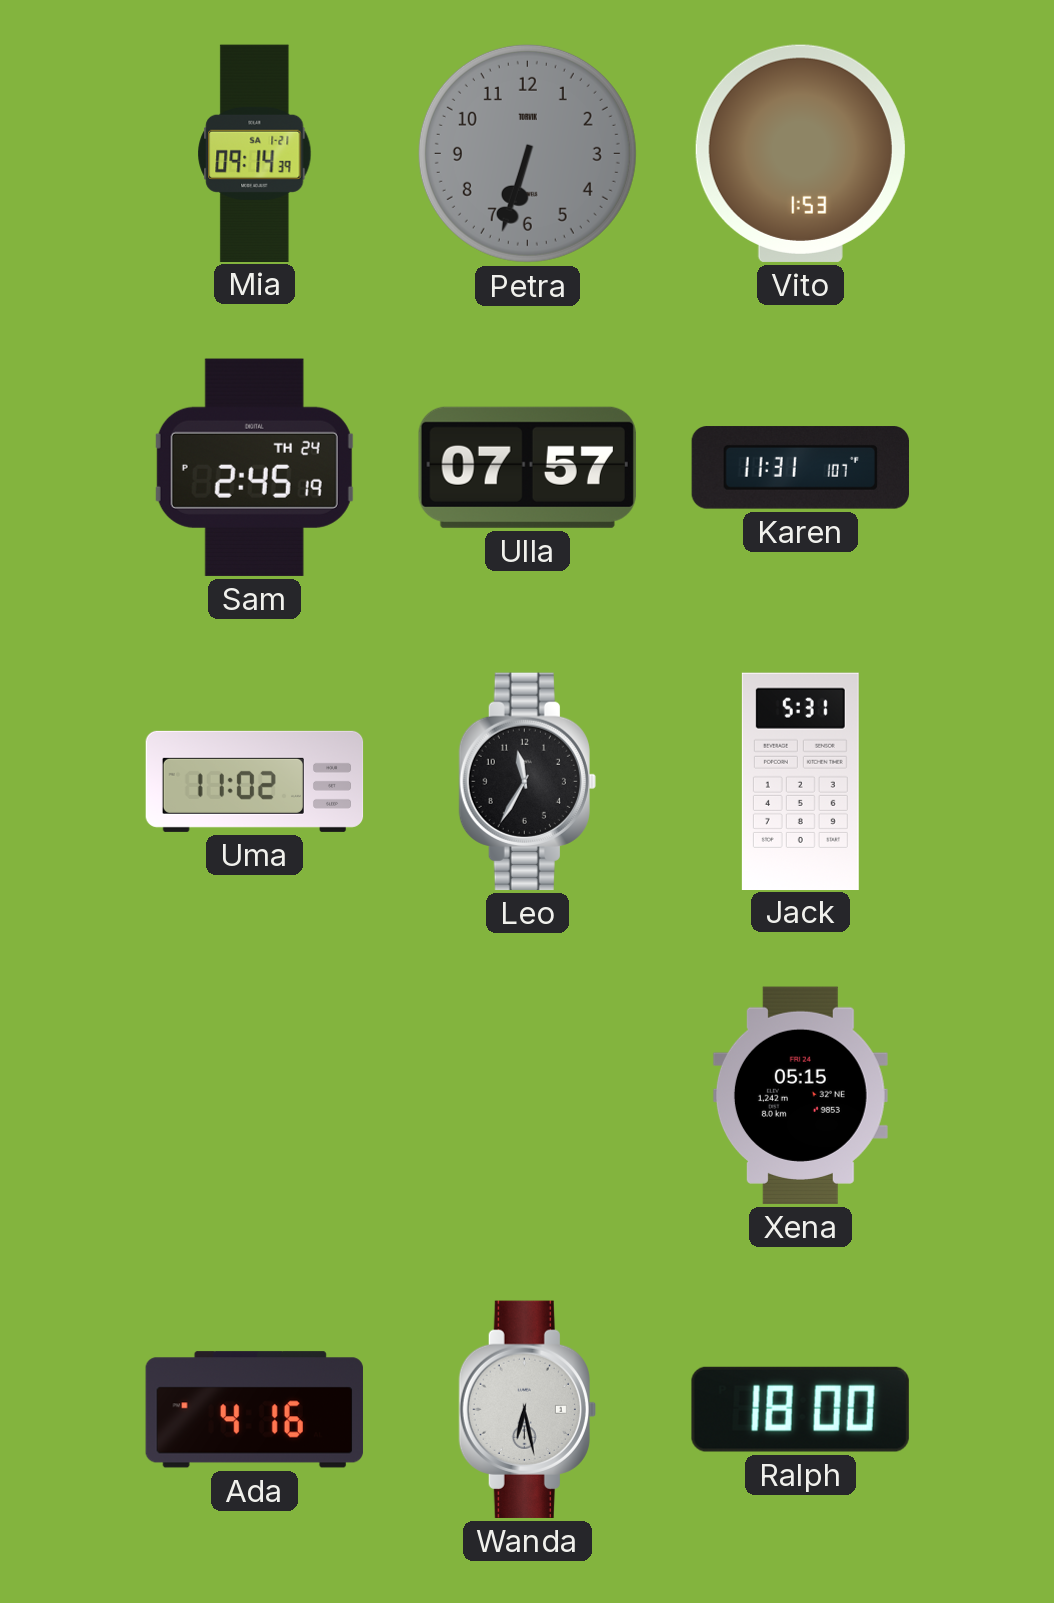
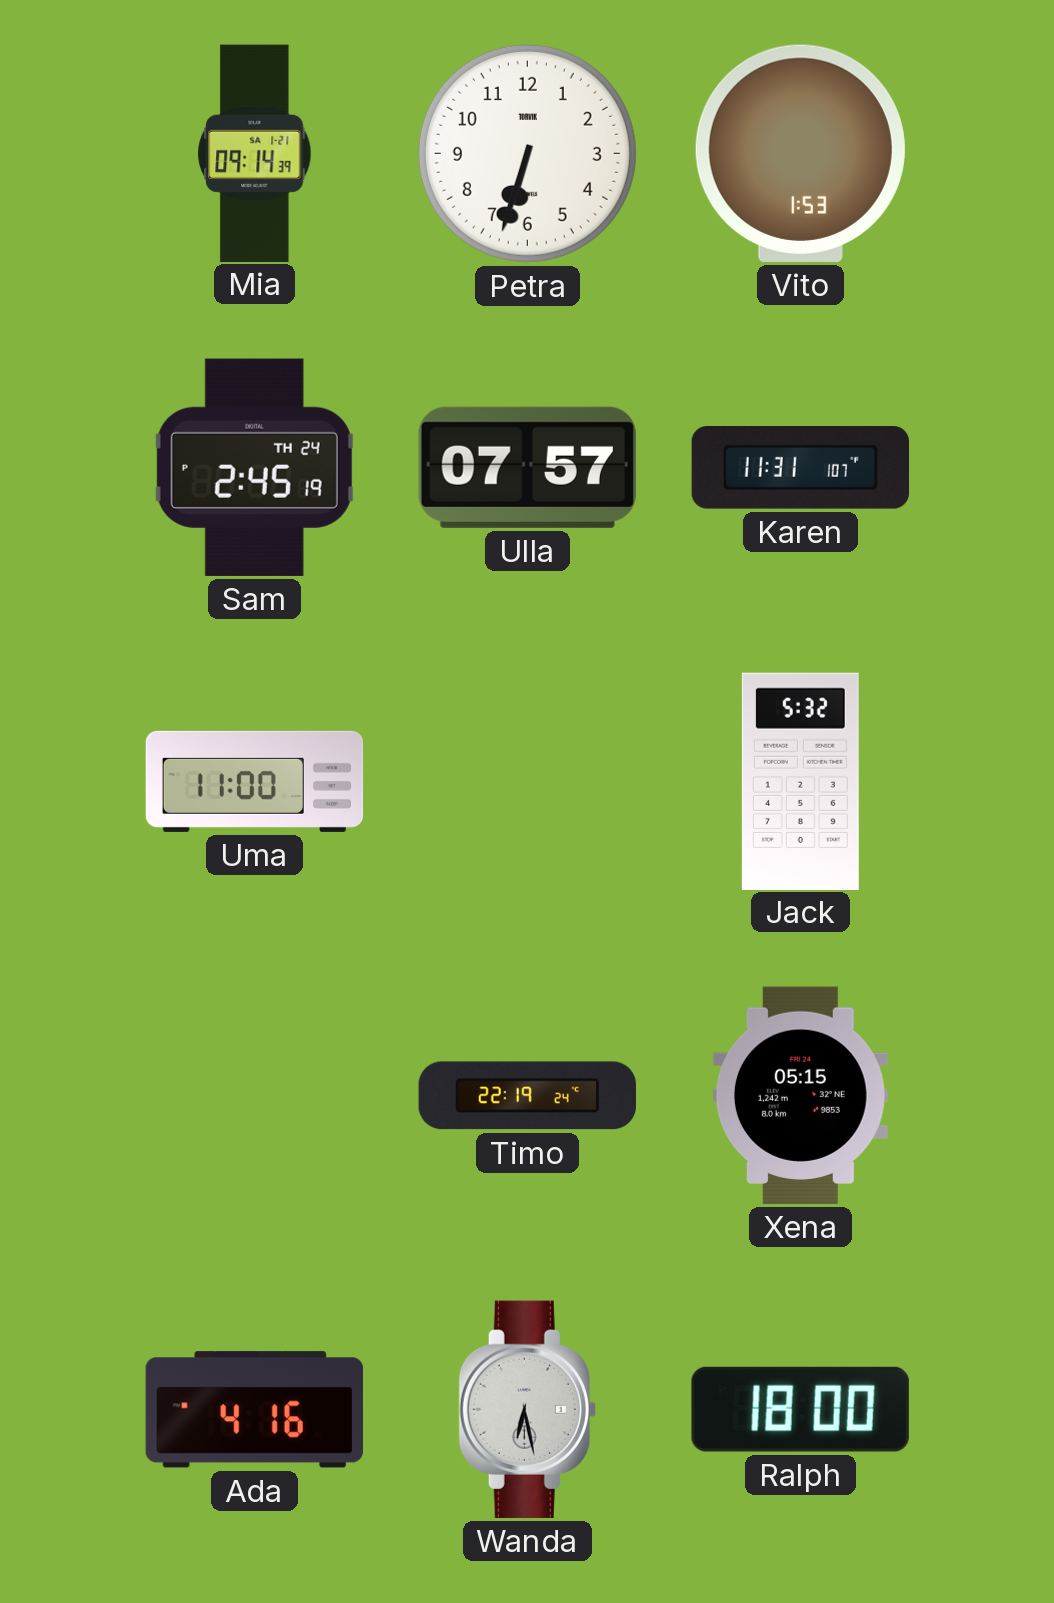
Petra dial: grey -> white
Uma: 11:02 -> 11:00
Leo: 11:35 -> none
Jack: 5:31 -> 5:32
Timo: none -> 22:19
